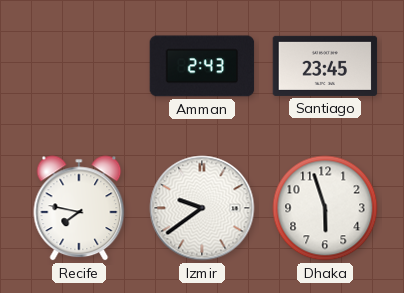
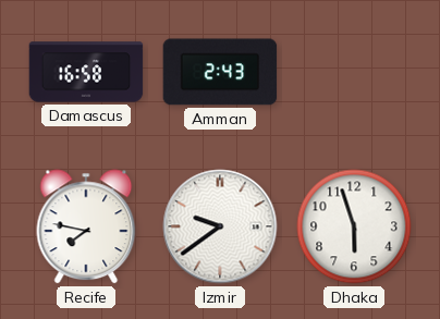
Damascus: none -> 16:58
Santiago: 23:45 -> none
